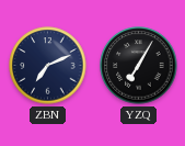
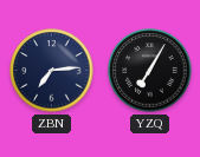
ZBN: 7:11 -> 7:14
